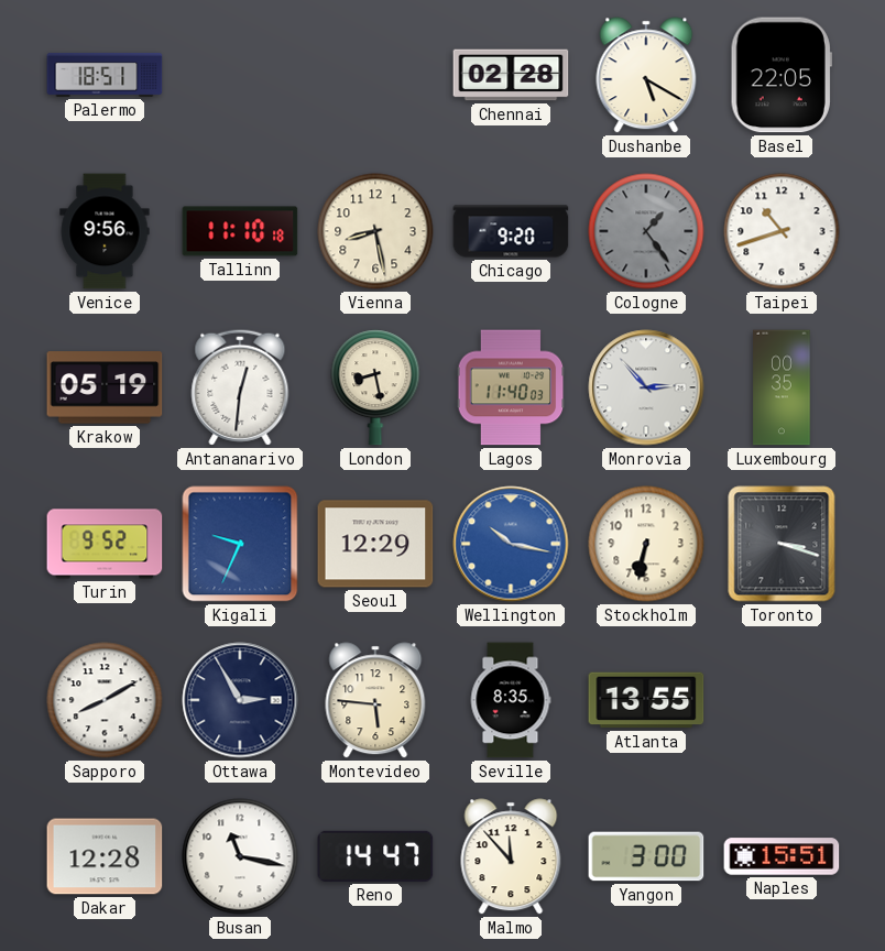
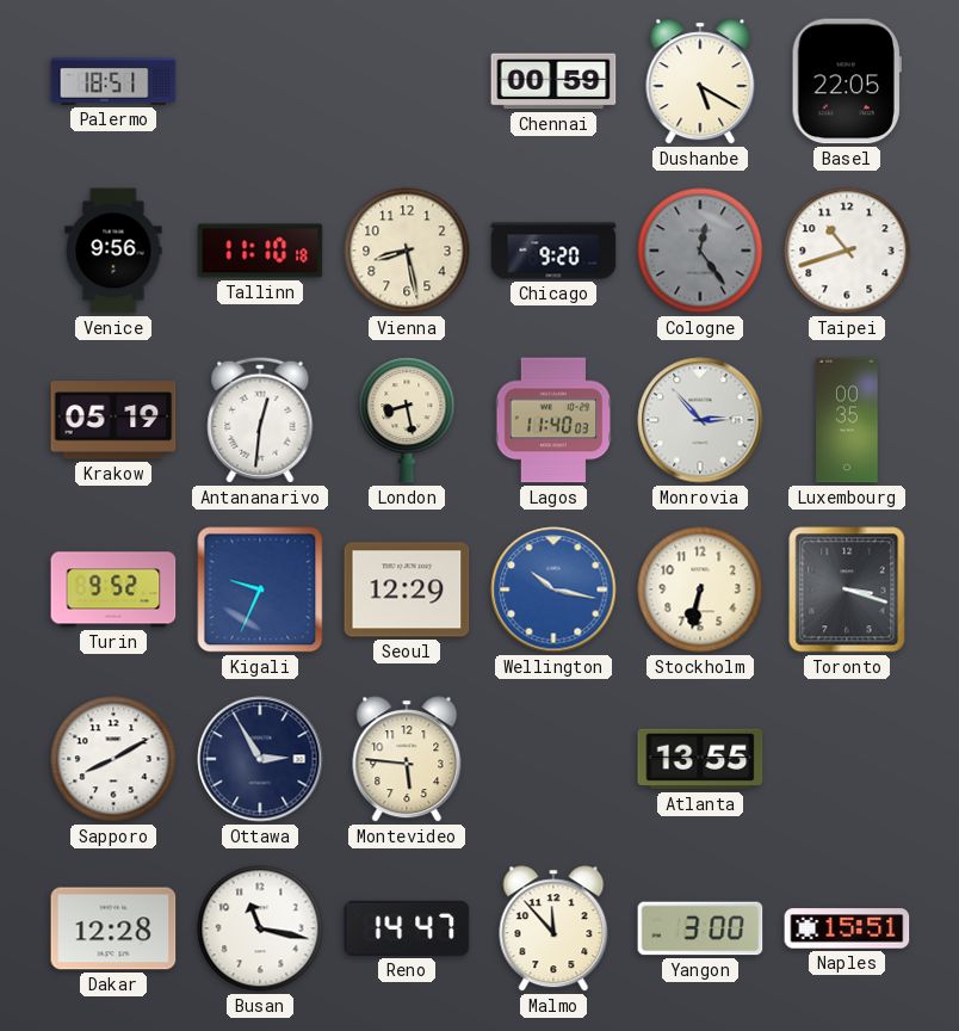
Chennai: 02:28 -> 00:59
Cologne: 1:24 -> 12:24
Seville: 8:35 -> none
